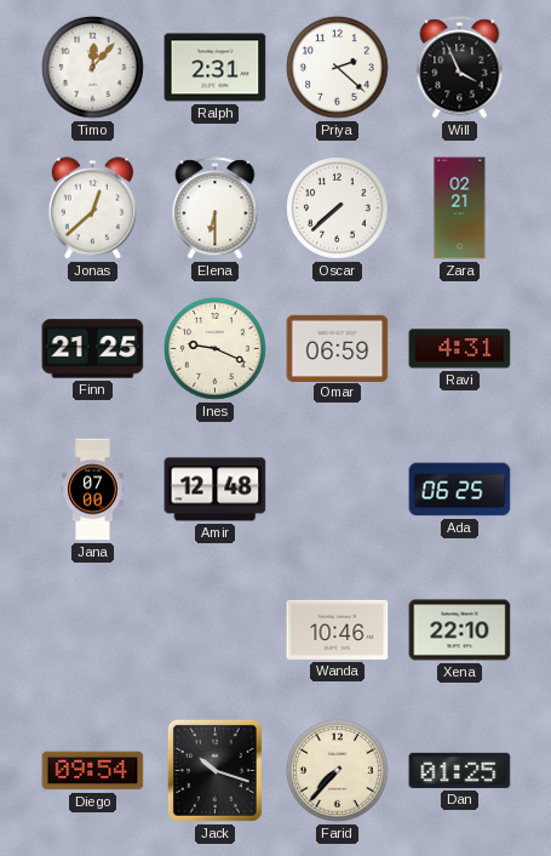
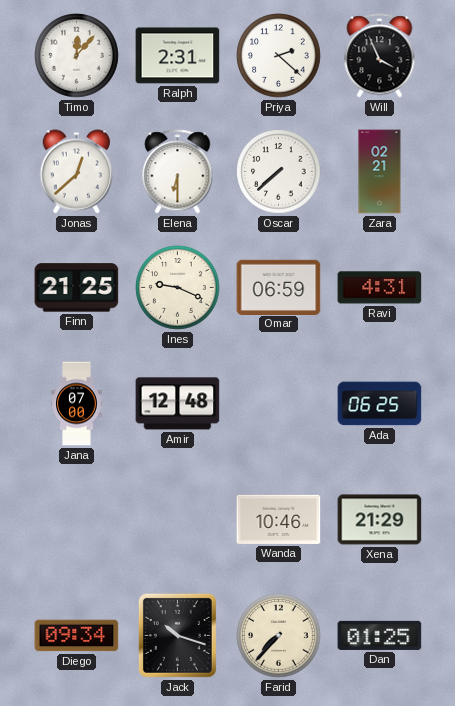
Xena: 22:10 -> 21:29
Diego: 09:54 -> 09:34
